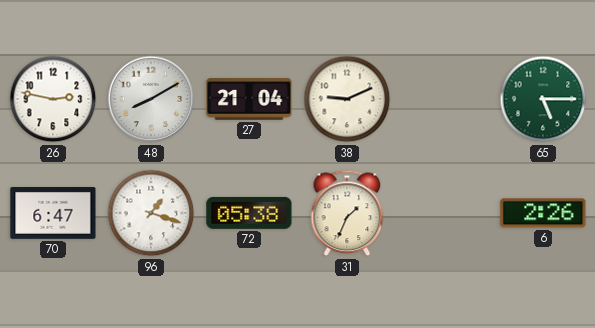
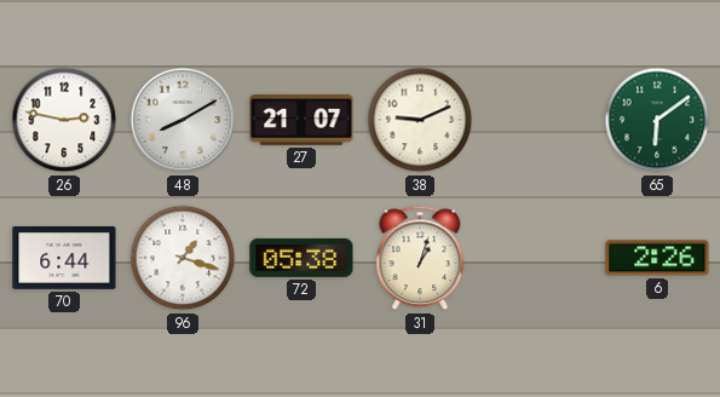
27: 21:04 -> 21:07
65: 5:15 -> 6:09
70: 6:47 -> 6:44
31: 1:34 -> 1:03
